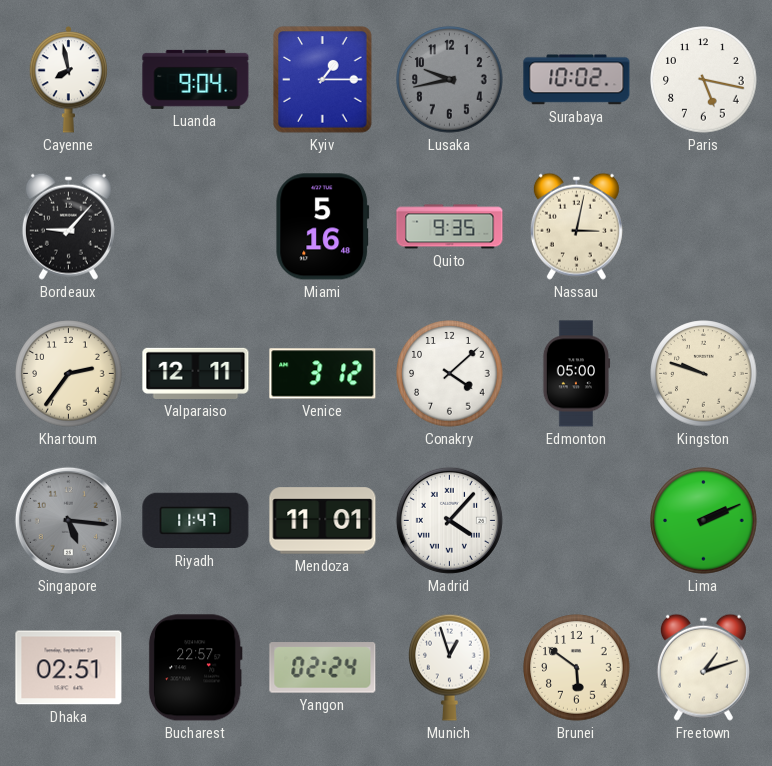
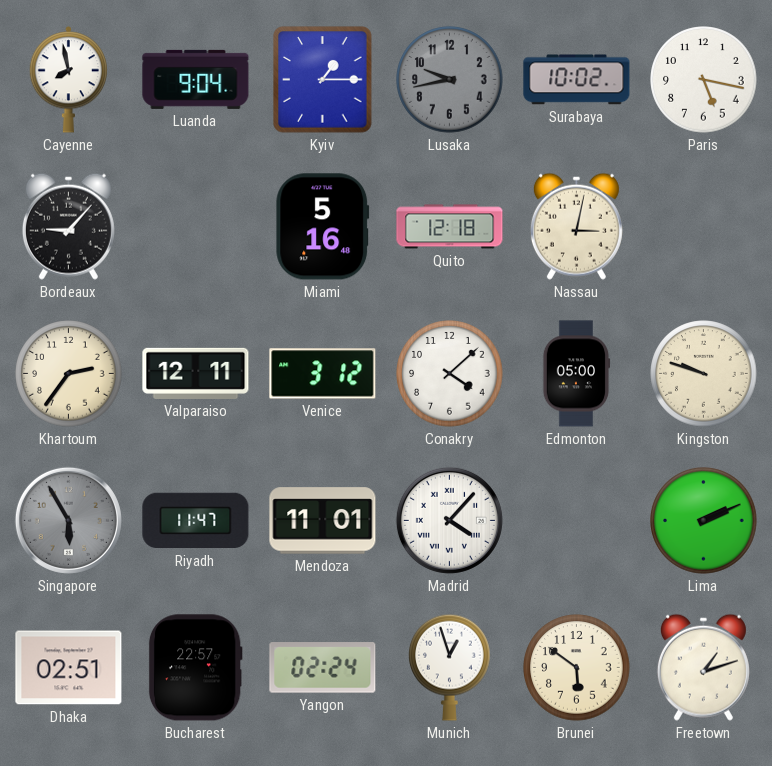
Quito: 9:35 -> 12:18
Singapore: 5:16 -> 5:55
